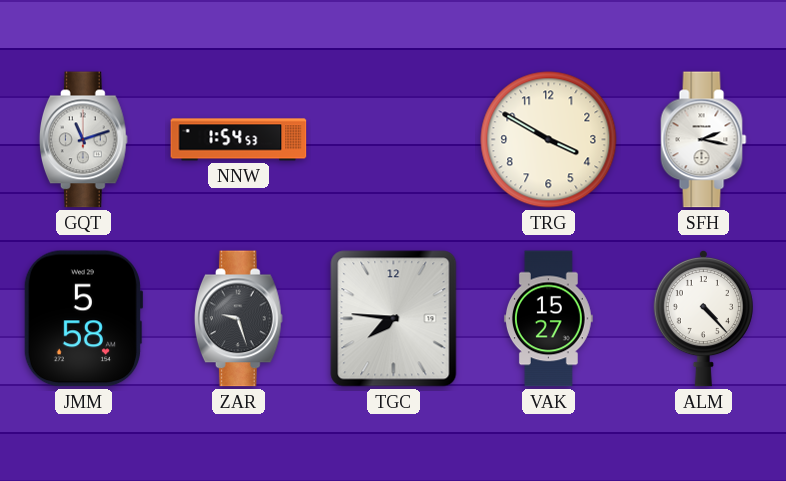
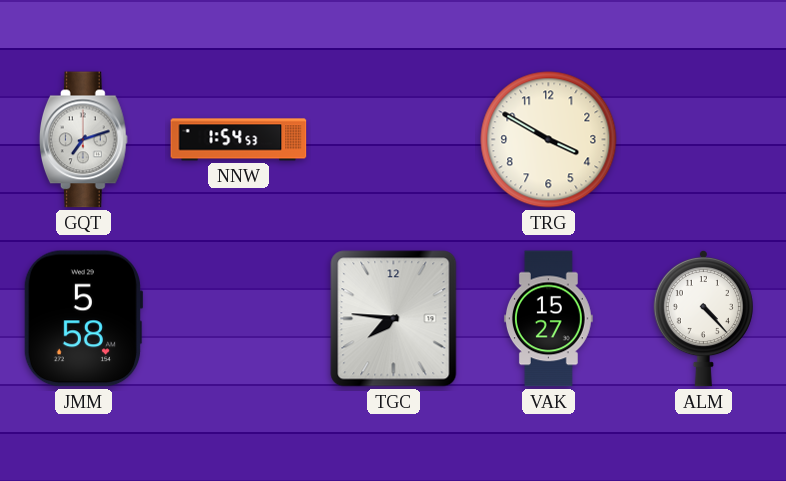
GQT: 11:12 -> 7:12
SFH: 2:17 -> none
ZAR: 9:27 -> none
